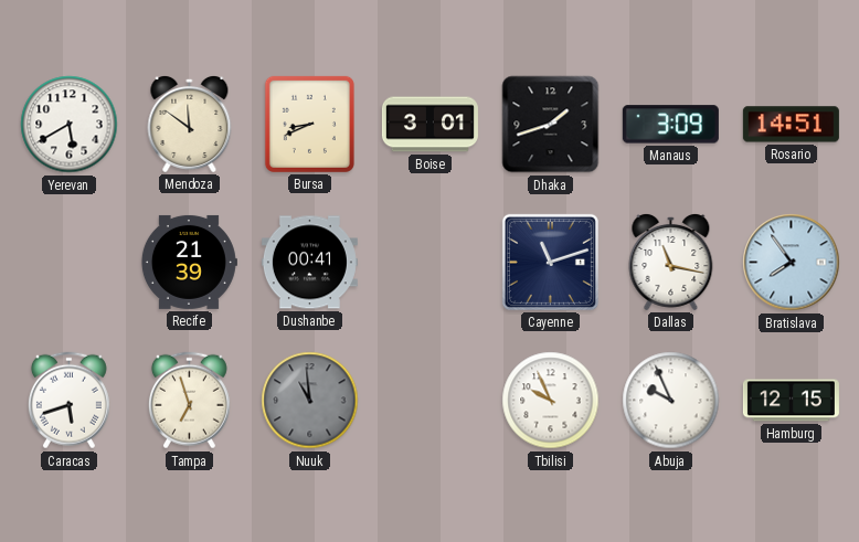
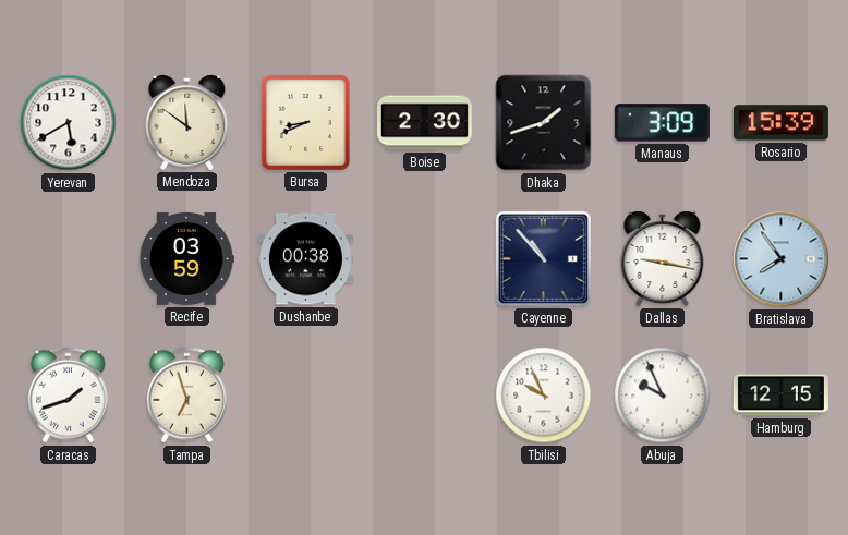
Boise: 3:01 -> 2:30
Rosario: 14:51 -> 15:39
Recife: 21:39 -> 03:59
Dushanbe: 00:41 -> 00:38
Cayenne: 11:12 -> 10:53
Dallas: 11:17 -> 9:17
Caracas: 5:42 -> 1:42
Nuuk: 10:59 -> none
